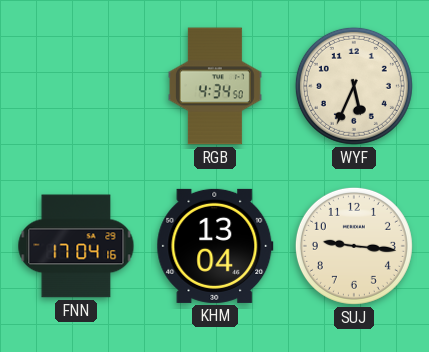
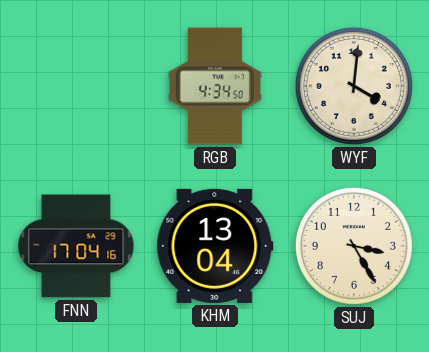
WYF: 5:34 -> 4:01
SUJ: 9:16 -> 3:25
